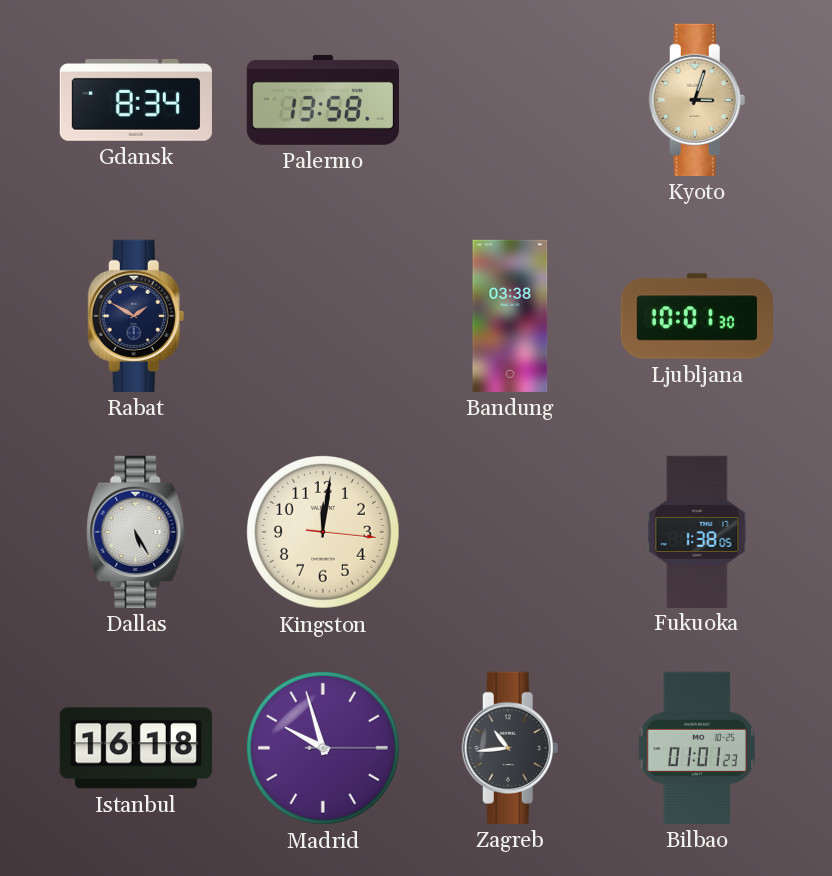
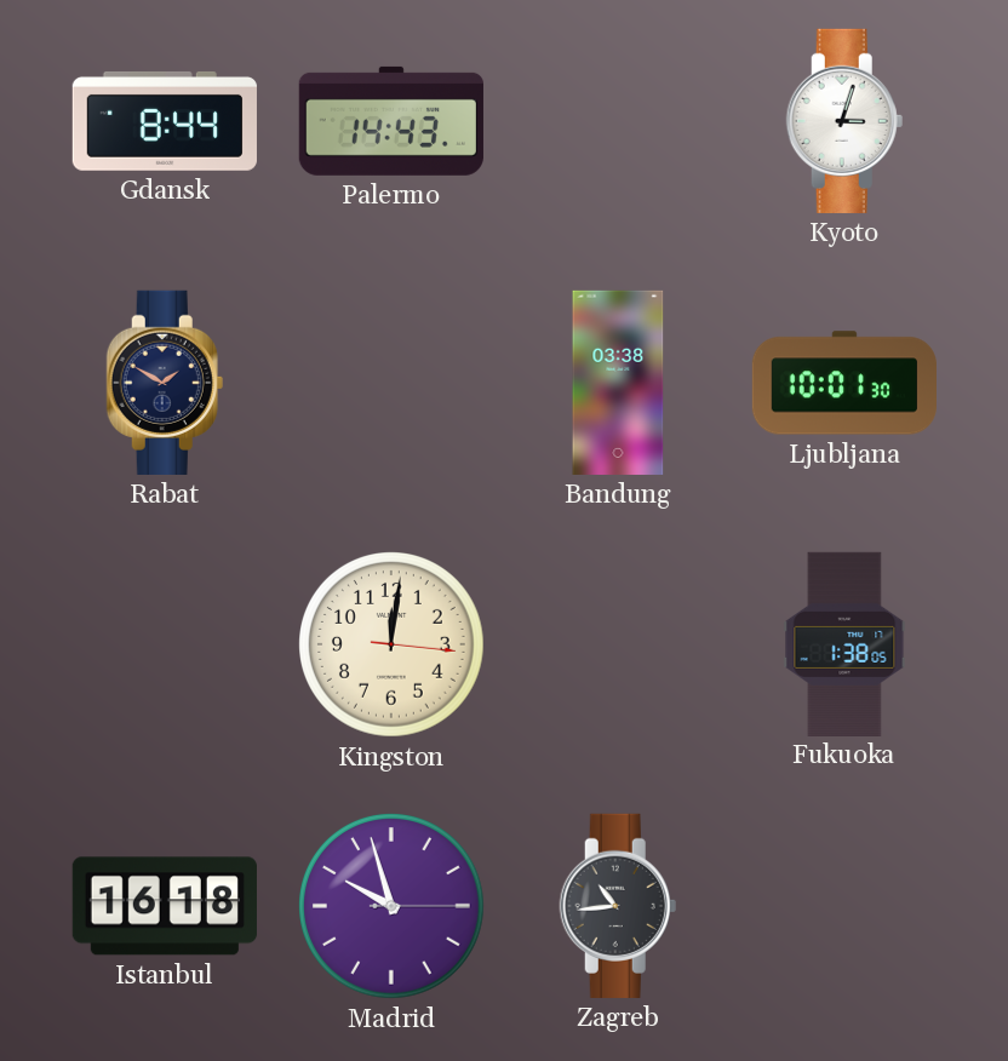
Gdansk: 8:34 -> 8:44
Palermo: 13:58 -> 14:43
Kyoto dial: champagne -> white
Dallas: 5:25 -> none
Bilbao: 01:01 -> none
